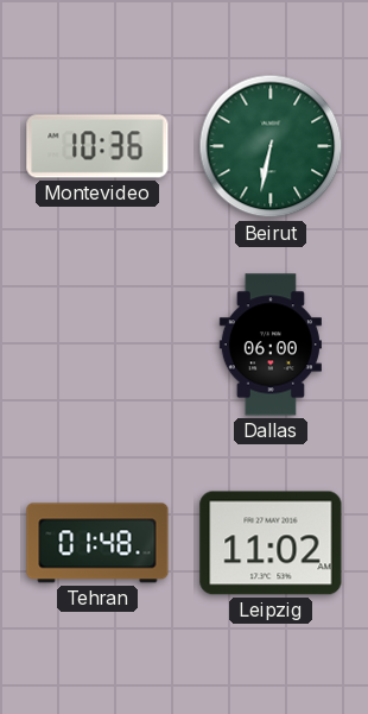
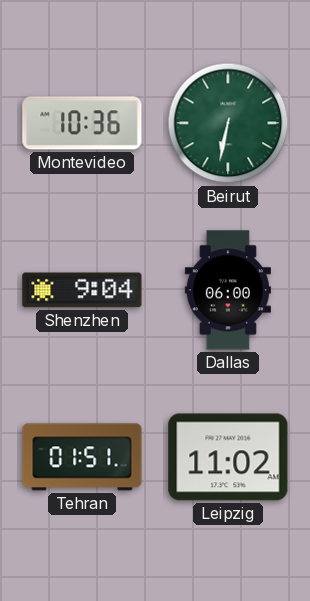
Shenzhen: none -> 9:04
Tehran: 01:48 -> 01:51
